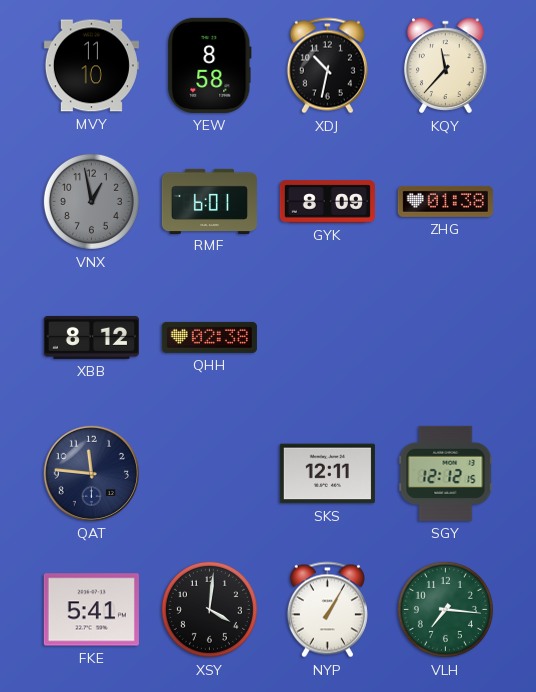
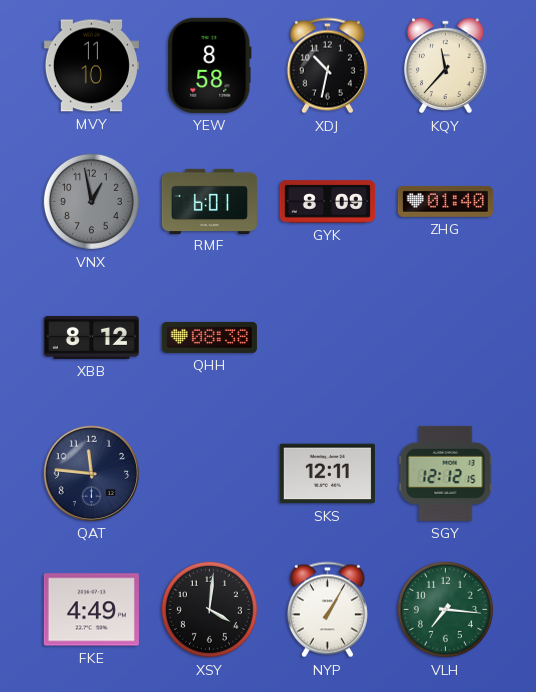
ZHG: 01:38 -> 01:40
QHH: 02:38 -> 08:38
FKE: 5:41 -> 4:49
